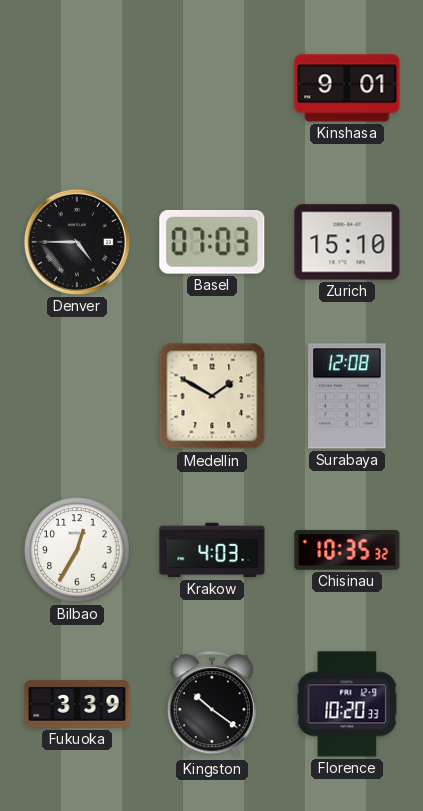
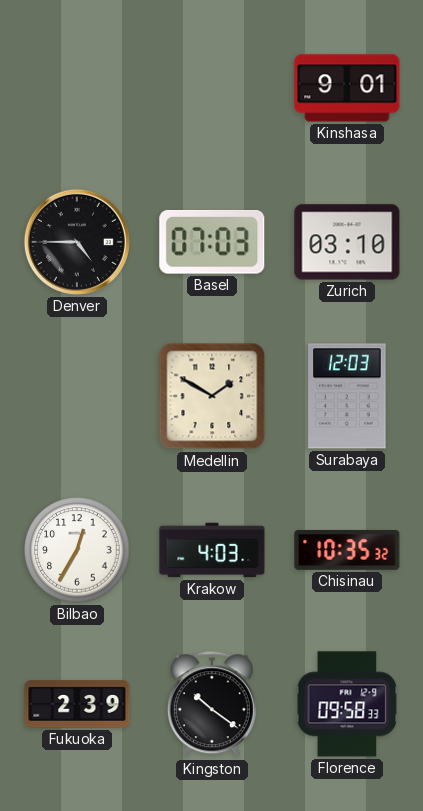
Zurich: 15:10 -> 03:10
Surabaya: 12:08 -> 12:03
Fukuoka: 3:39 -> 2:39
Florence: 10:20 -> 09:58
